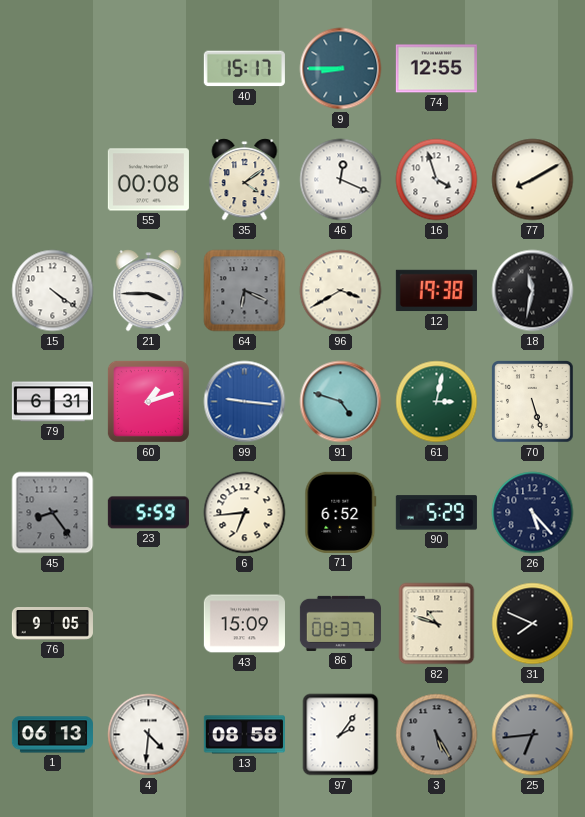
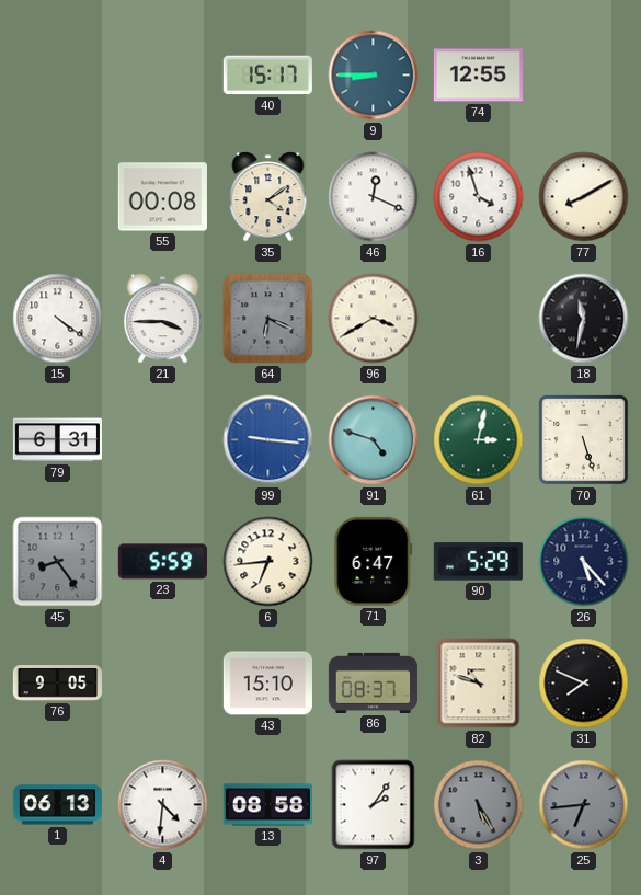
12: 19:38 -> none
60: 1:12 -> none
71: 6:52 -> 6:47
43: 15:09 -> 15:10
